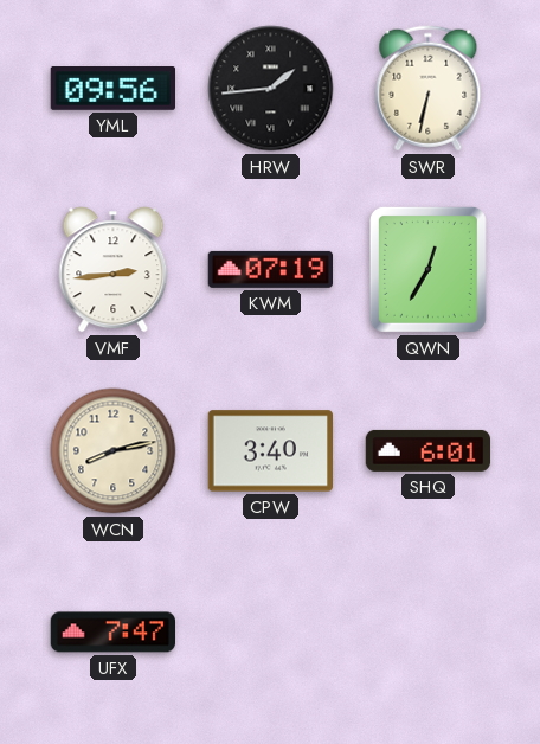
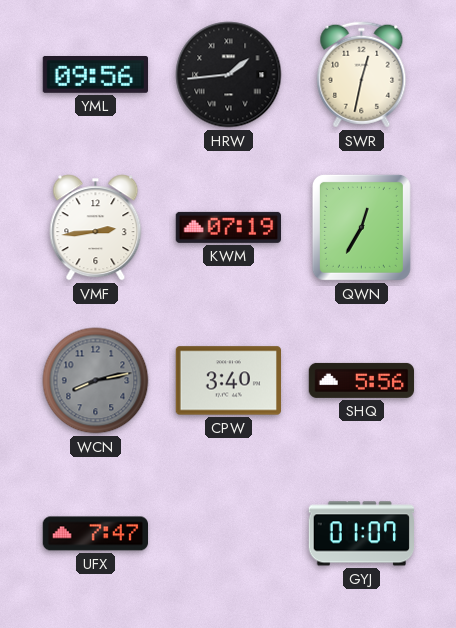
SWR: 6:32 -> 12:32
WCN dial: cream -> grey
SHQ: 6:01 -> 5:56
GYJ: none -> 01:07
